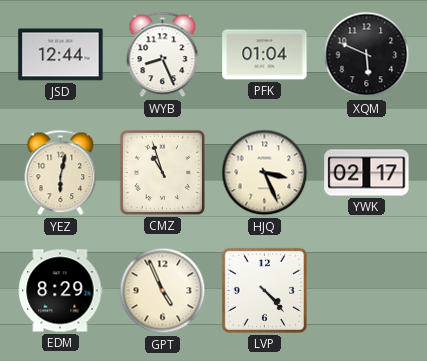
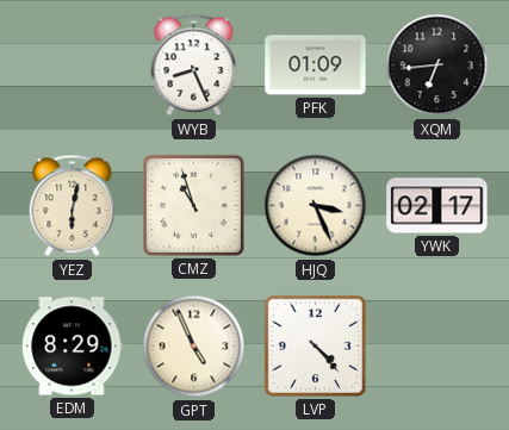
JSD: 12:44 -> none
PFK: 01:04 -> 01:09
XQM: 5:49 -> 6:44
